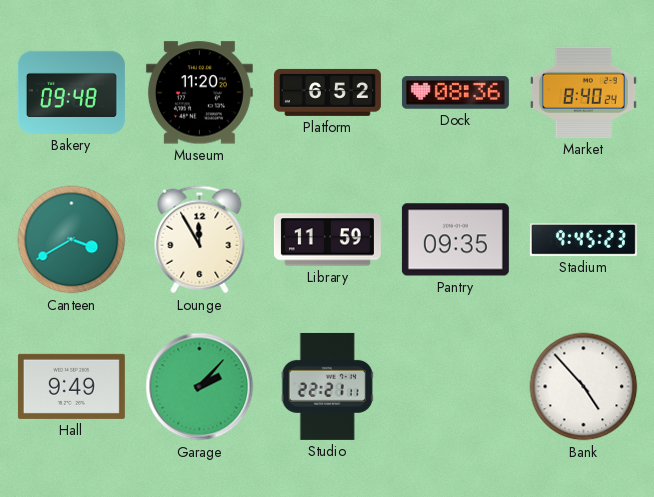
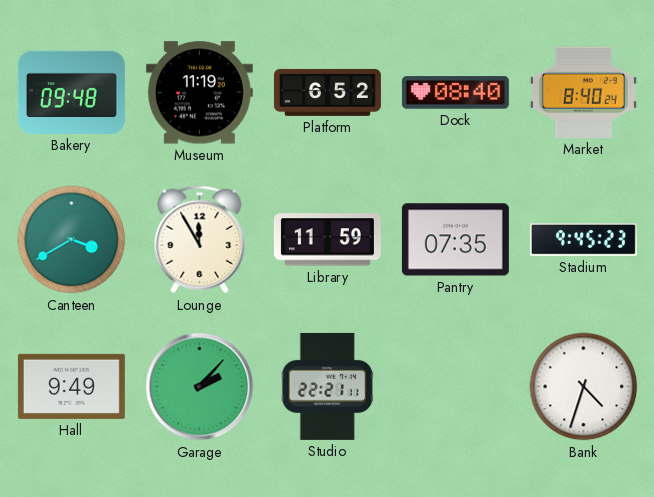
Museum: 11:20 -> 11:19
Dock: 08:36 -> 08:40
Pantry: 09:35 -> 07:35
Bank: 4:53 -> 4:33
